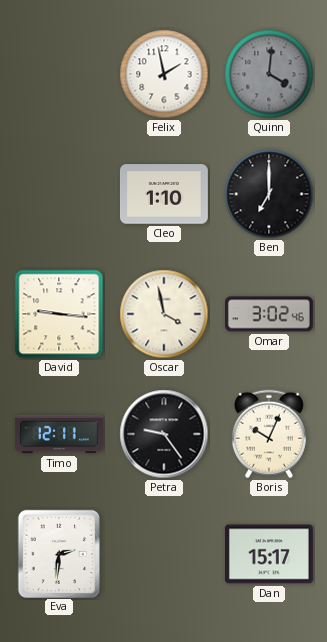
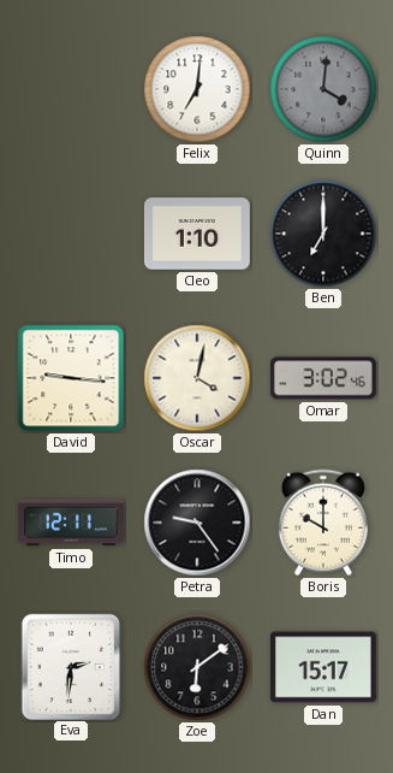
Felix: 1:58 -> 7:01
Oscar: 3:58 -> 4:02
Boris: 10:04 -> 10:00
Zoe: none -> 6:09
